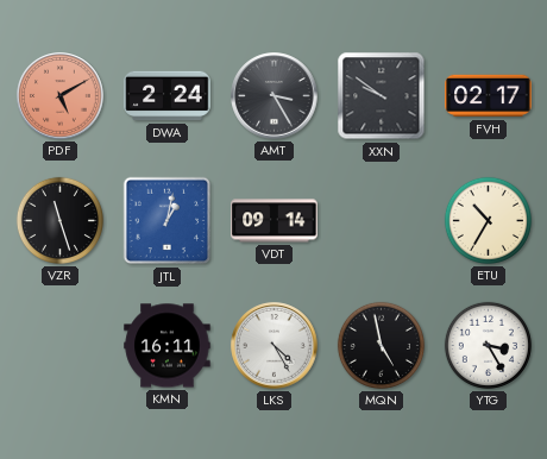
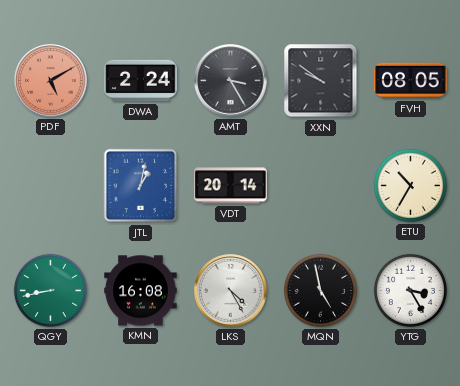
FVH: 02:17 -> 08:05
VZR: 11:27 -> none
VDT: 09:14 -> 20:14
QGY: none -> 8:43
KMN: 16:11 -> 16:08
